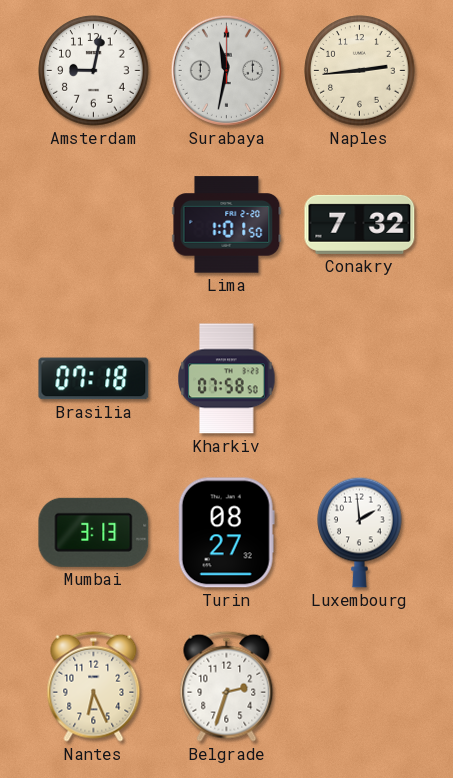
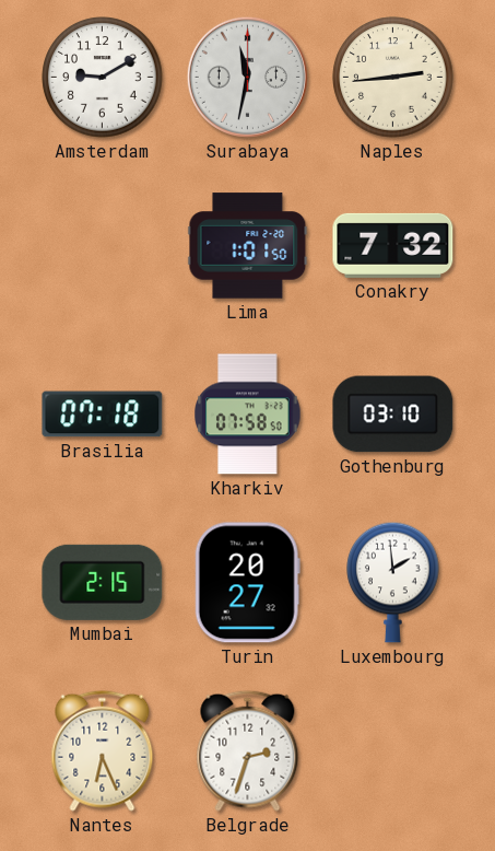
Amsterdam: 9:02 -> 9:10
Gothenburg: none -> 03:10
Mumbai: 3:13 -> 2:15
Turin: 08:27 -> 20:27
